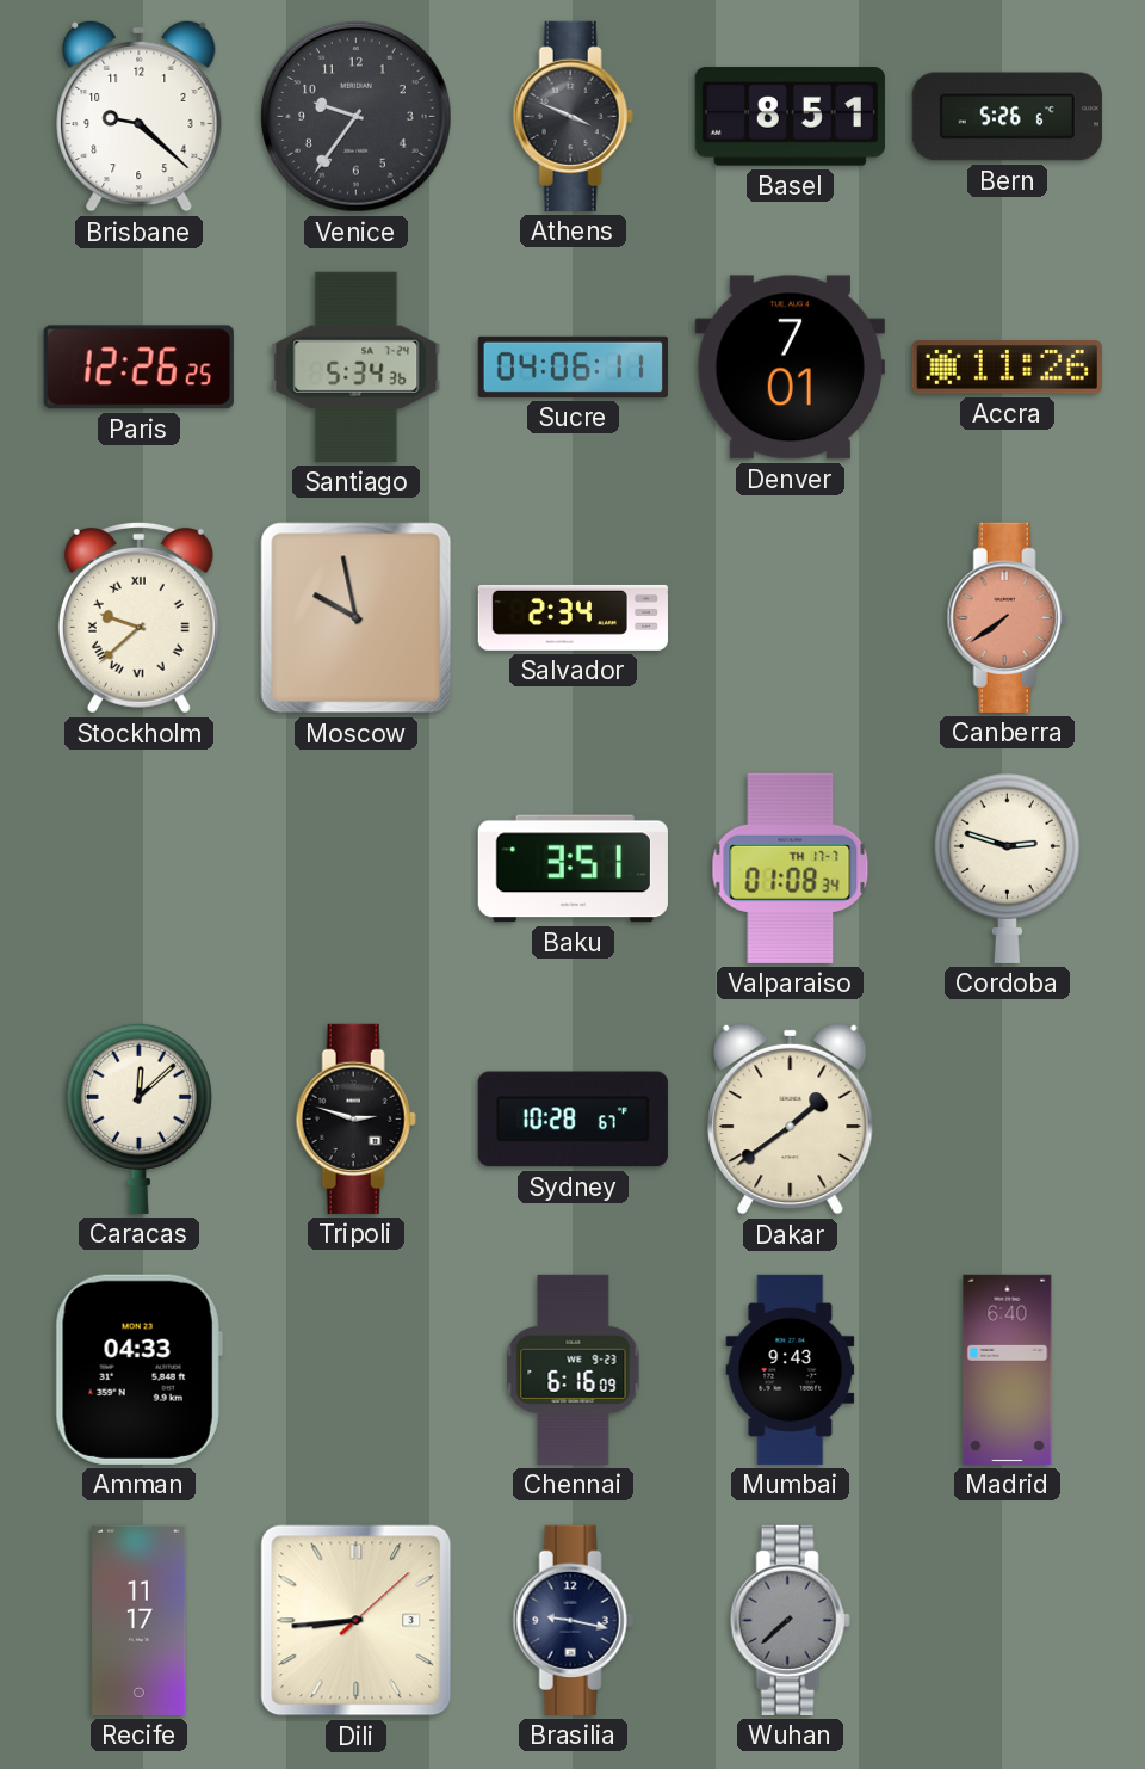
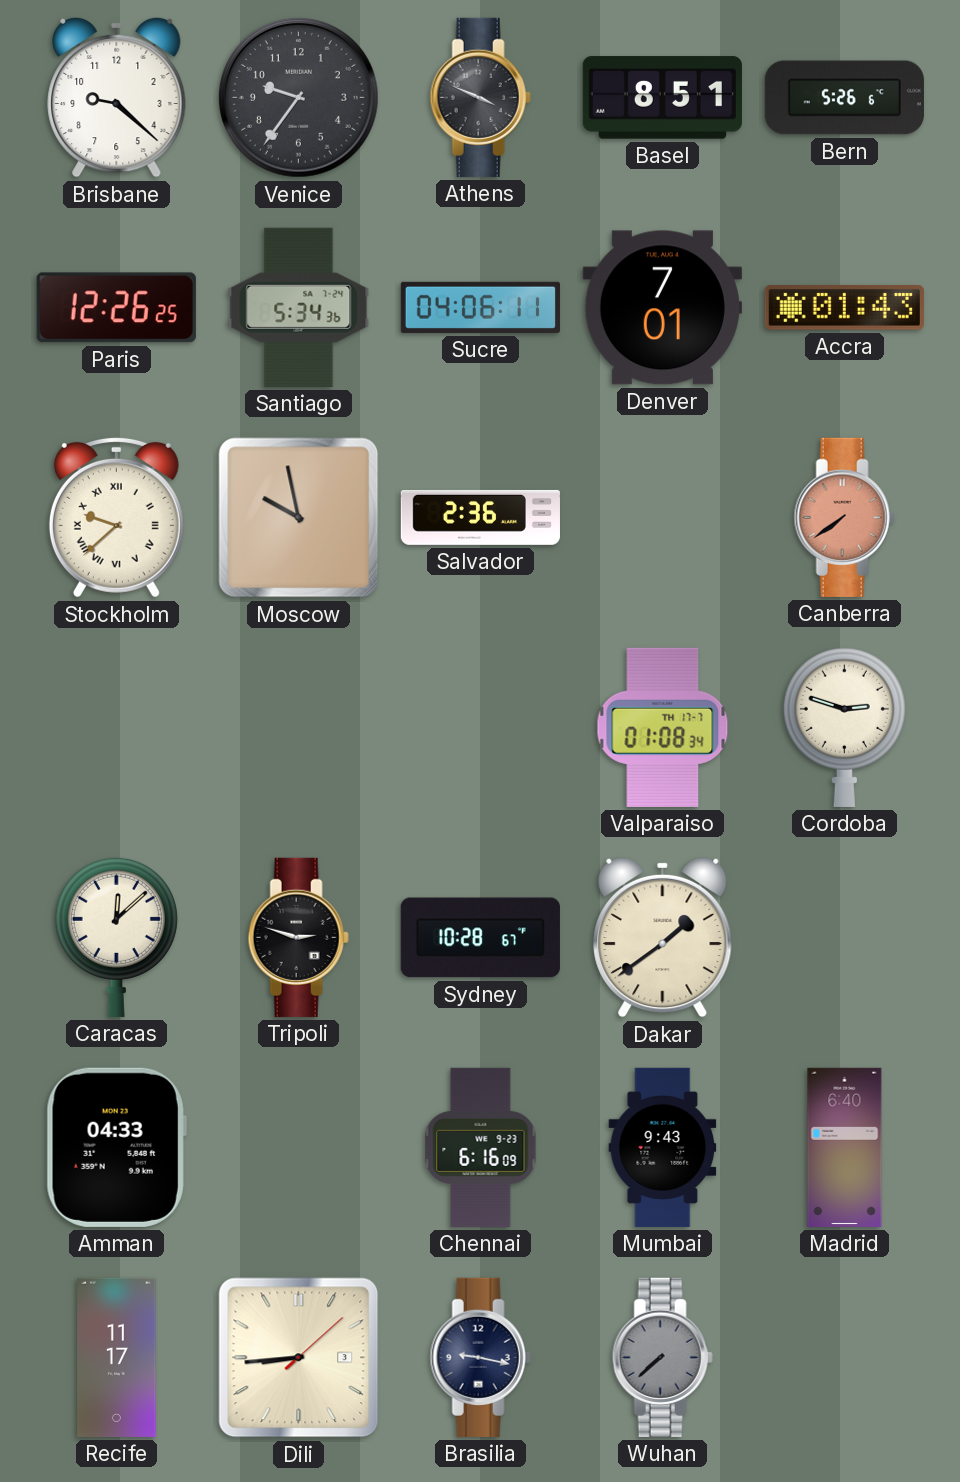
Accra: 11:26 -> 01:43
Salvador: 2:34 -> 2:36
Baku: 3:51 -> none
